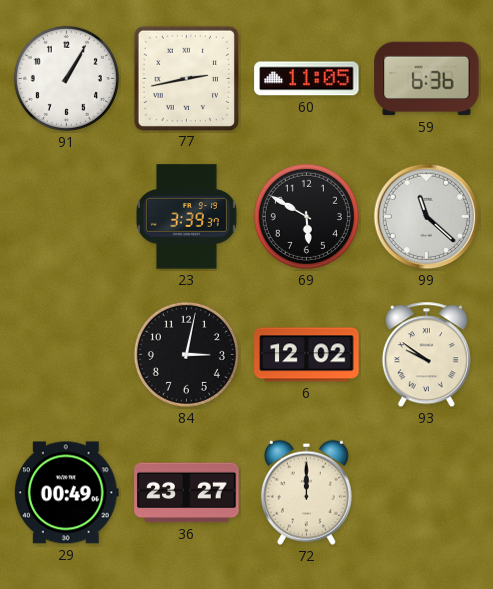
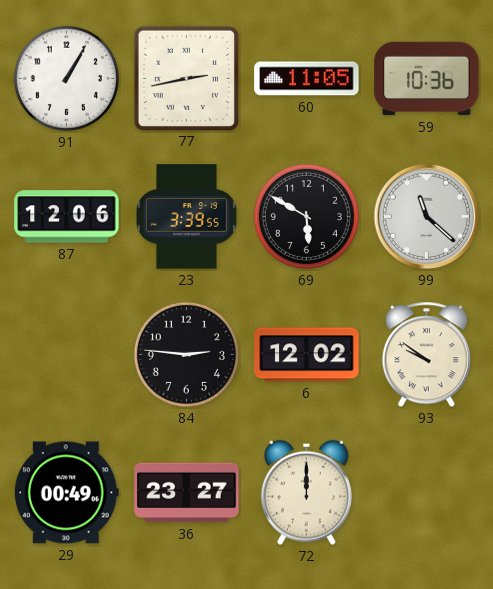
59: 6:36 -> 10:36
87: none -> 12:06
23: 3:39:37 -> 3:39:55
84: 3:02 -> 2:46
